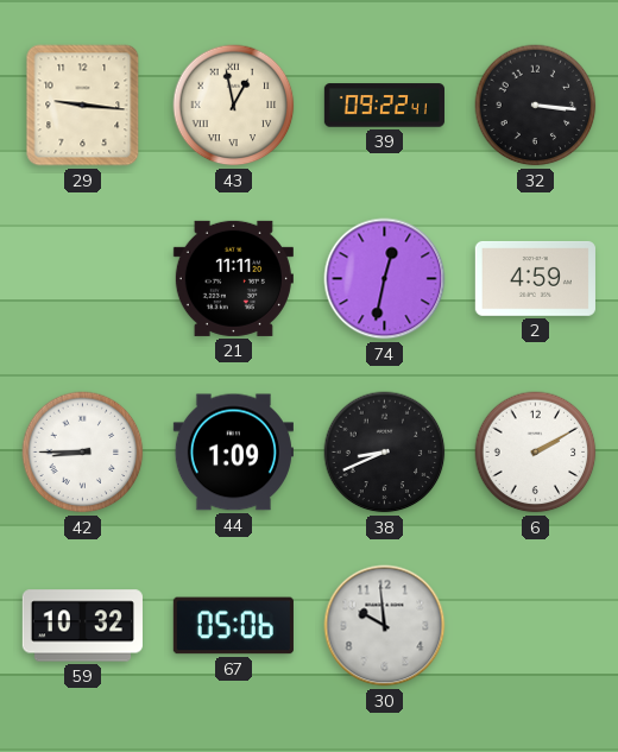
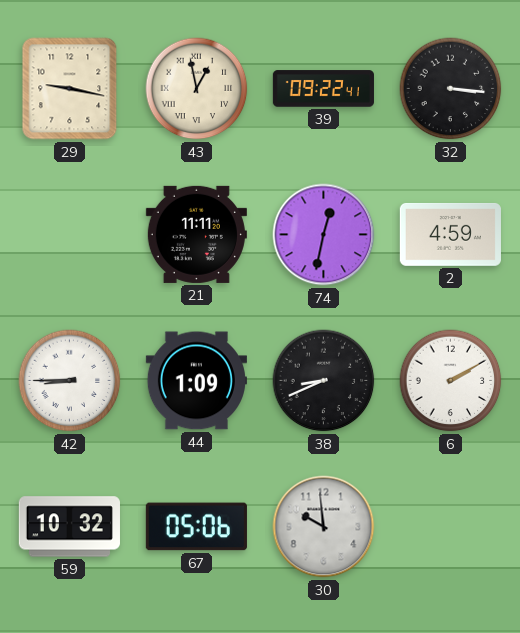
29: 9:16 -> 9:17
